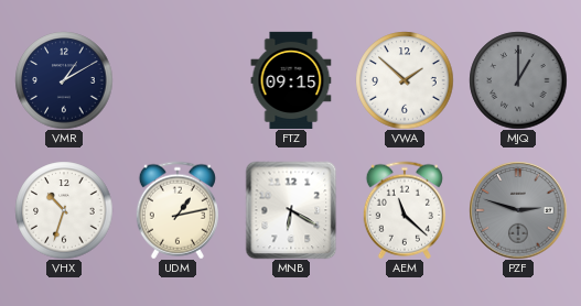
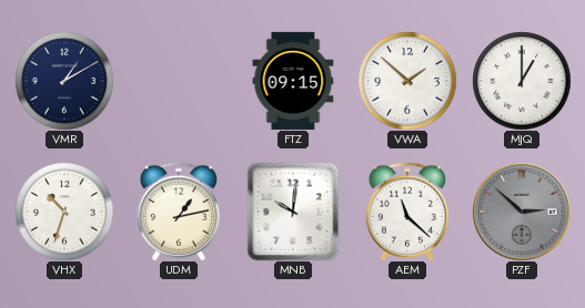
MJQ dial: grey -> white
MNB: 6:20 -> 10:01
PZF: 2:48 -> 2:52
